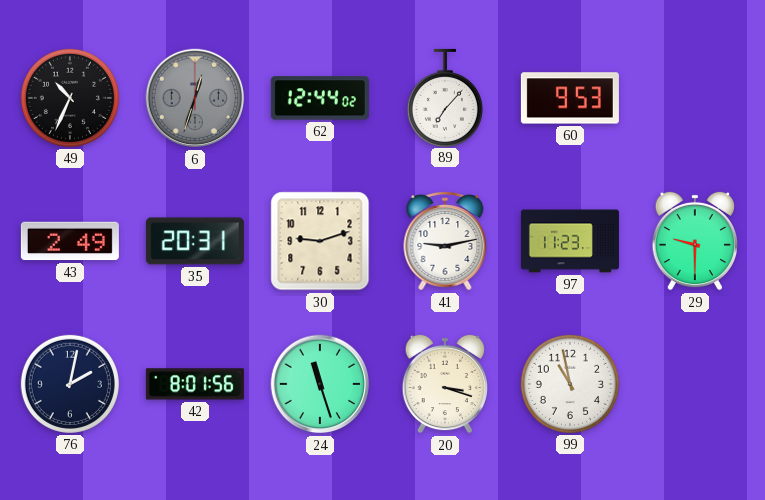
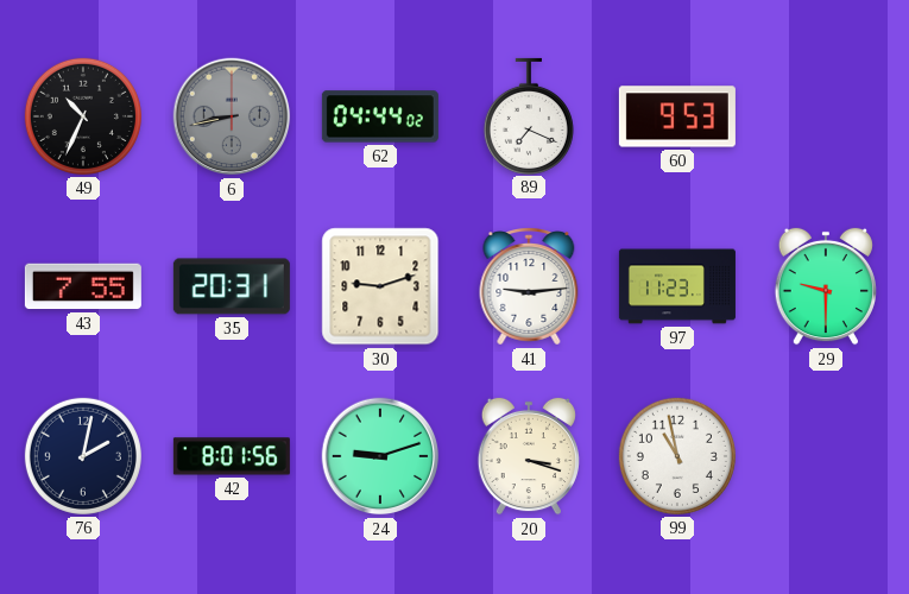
6: 12:33 -> 8:43
62: 12:44 -> 04:44
89: 7:07 -> 7:19
43: 2:49 -> 7:55
41: 9:13 -> 9:14
24: 11:27 -> 9:12
